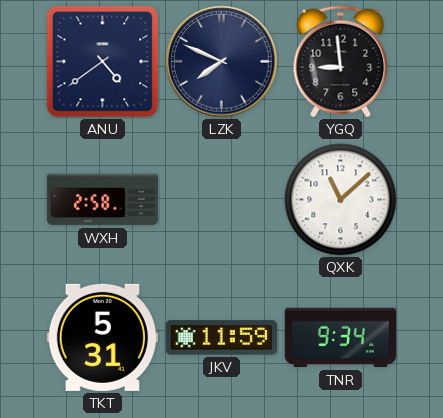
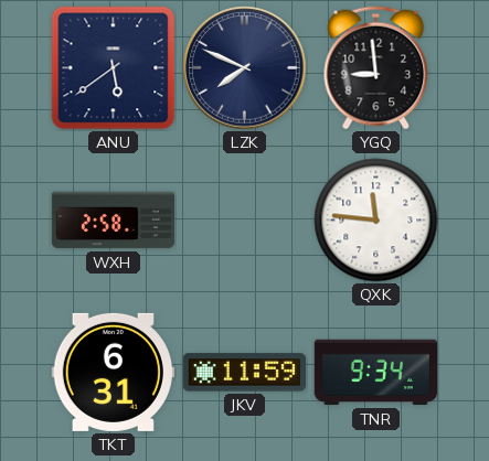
ANU: 4:39 -> 5:39
QXK: 11:08 -> 11:46
TKT: 5:31 -> 6:31
